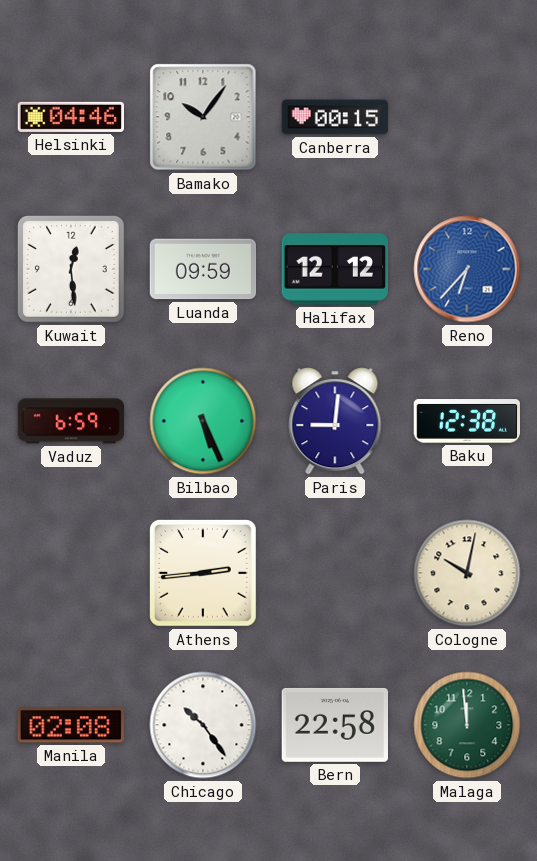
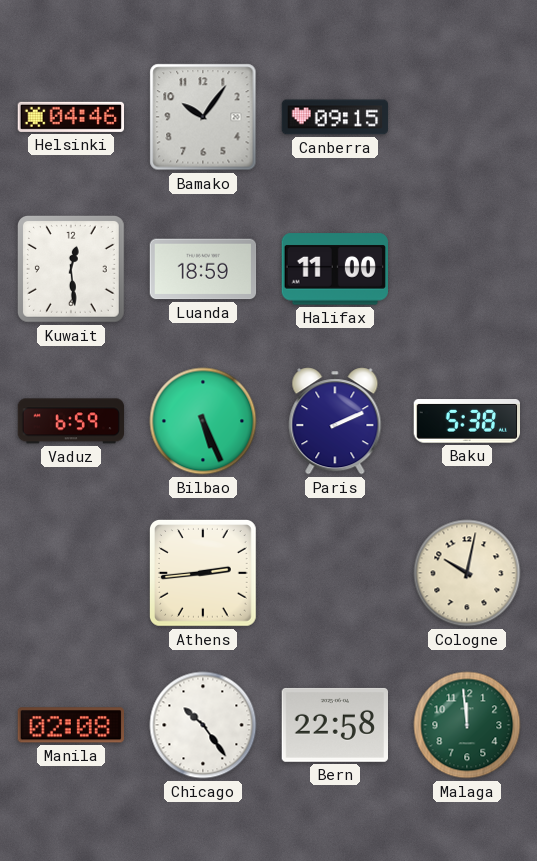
Canberra: 00:15 -> 09:15
Luanda: 09:59 -> 18:59
Halifax: 12:12 -> 11:00
Reno: 6:37 -> none
Paris: 9:01 -> 2:11
Baku: 12:38 -> 5:38
